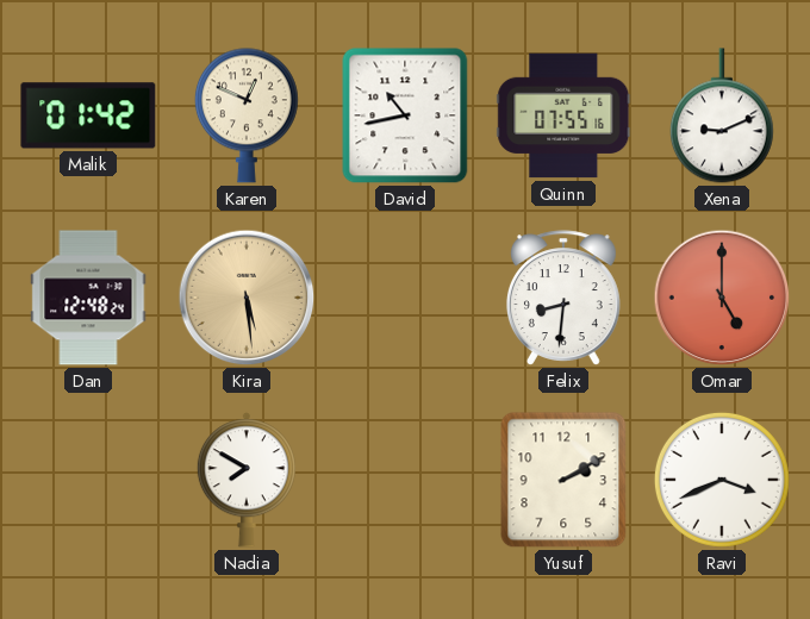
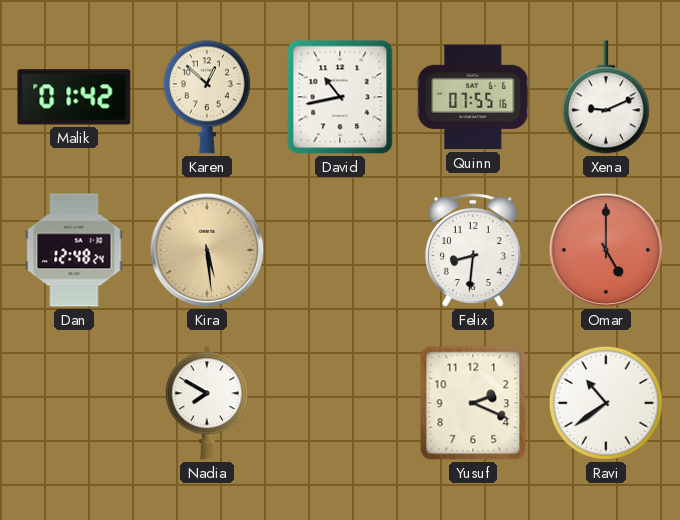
Karen: 12:49 -> 12:52
Yusuf: 2:10 -> 2:19
Ravi: 3:41 -> 10:39
